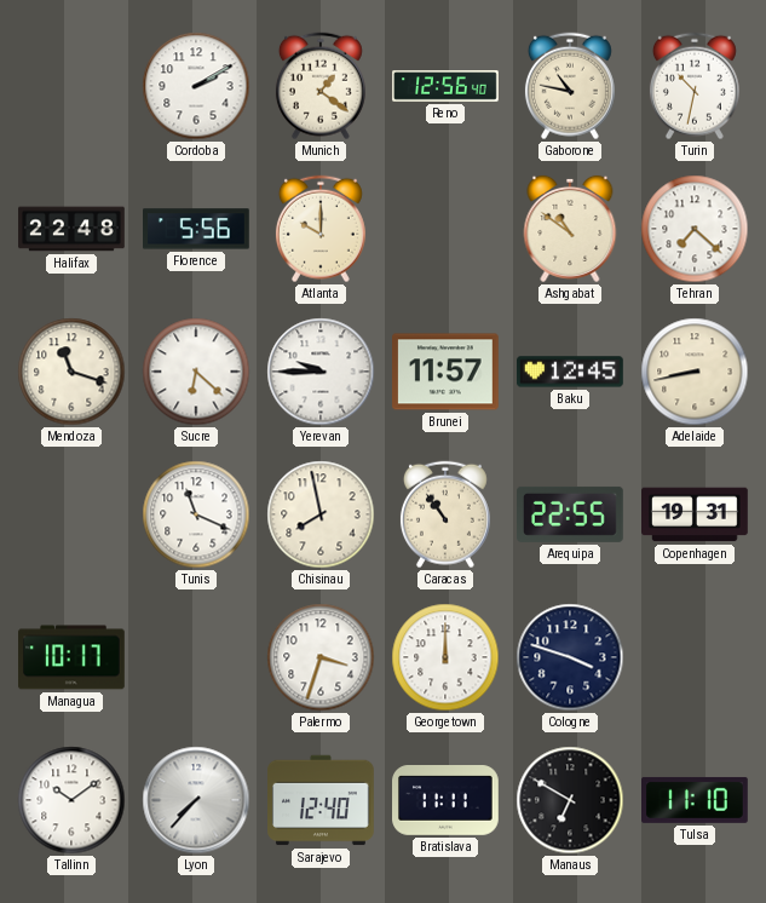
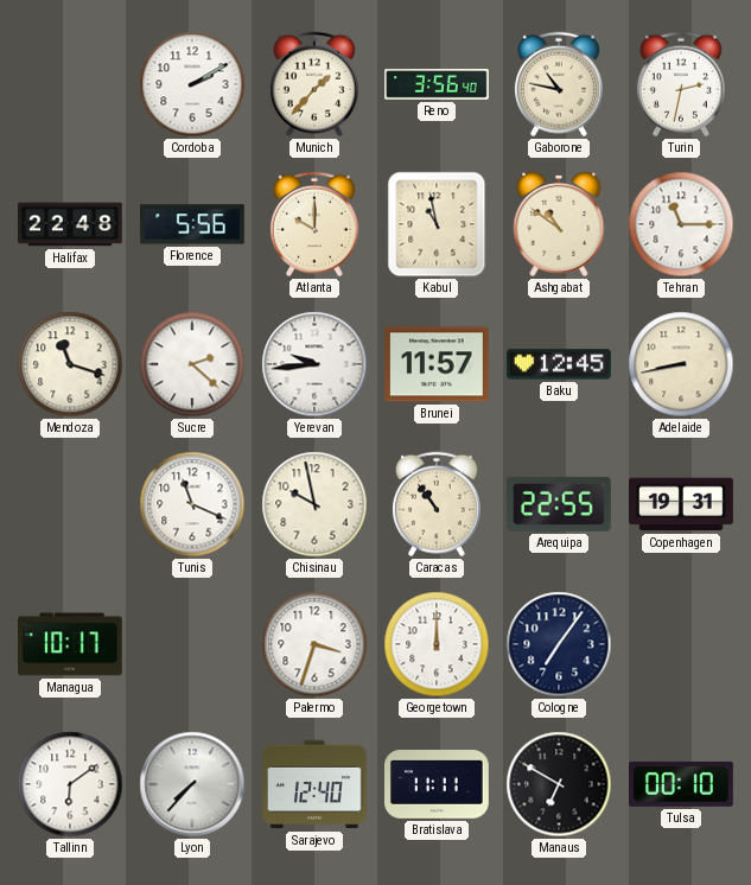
Munich: 1:21 -> 1:37
Reno: 12:56 -> 3:56
Turin: 10:32 -> 2:32
Kabul: none -> 10:58
Tehran: 7:22 -> 11:15
Sucre: 6:22 -> 2:22
Yerevan: 9:45 -> 9:44
Chisinau: 7:58 -> 9:58
Cologne: 3:48 -> 7:06
Tallinn: 10:09 -> 6:09
Tulsa: 11:10 -> 00:10
